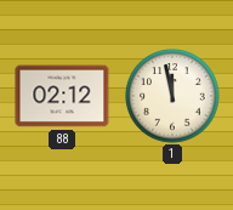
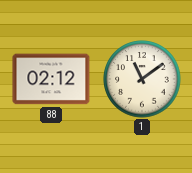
1: 11:58 -> 11:09
